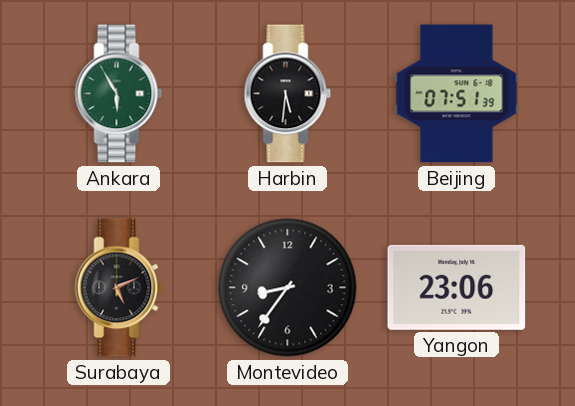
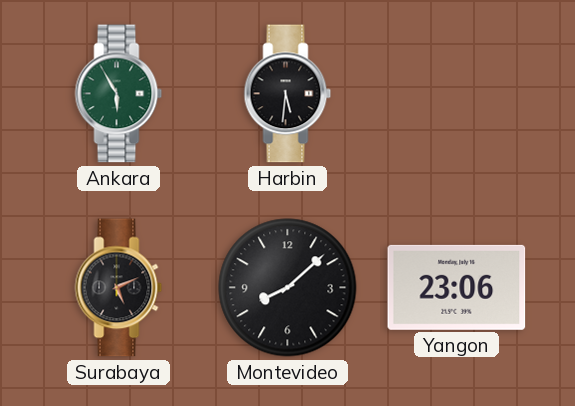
Beijing: 07:51 -> none
Montevideo: 8:36 -> 8:08
